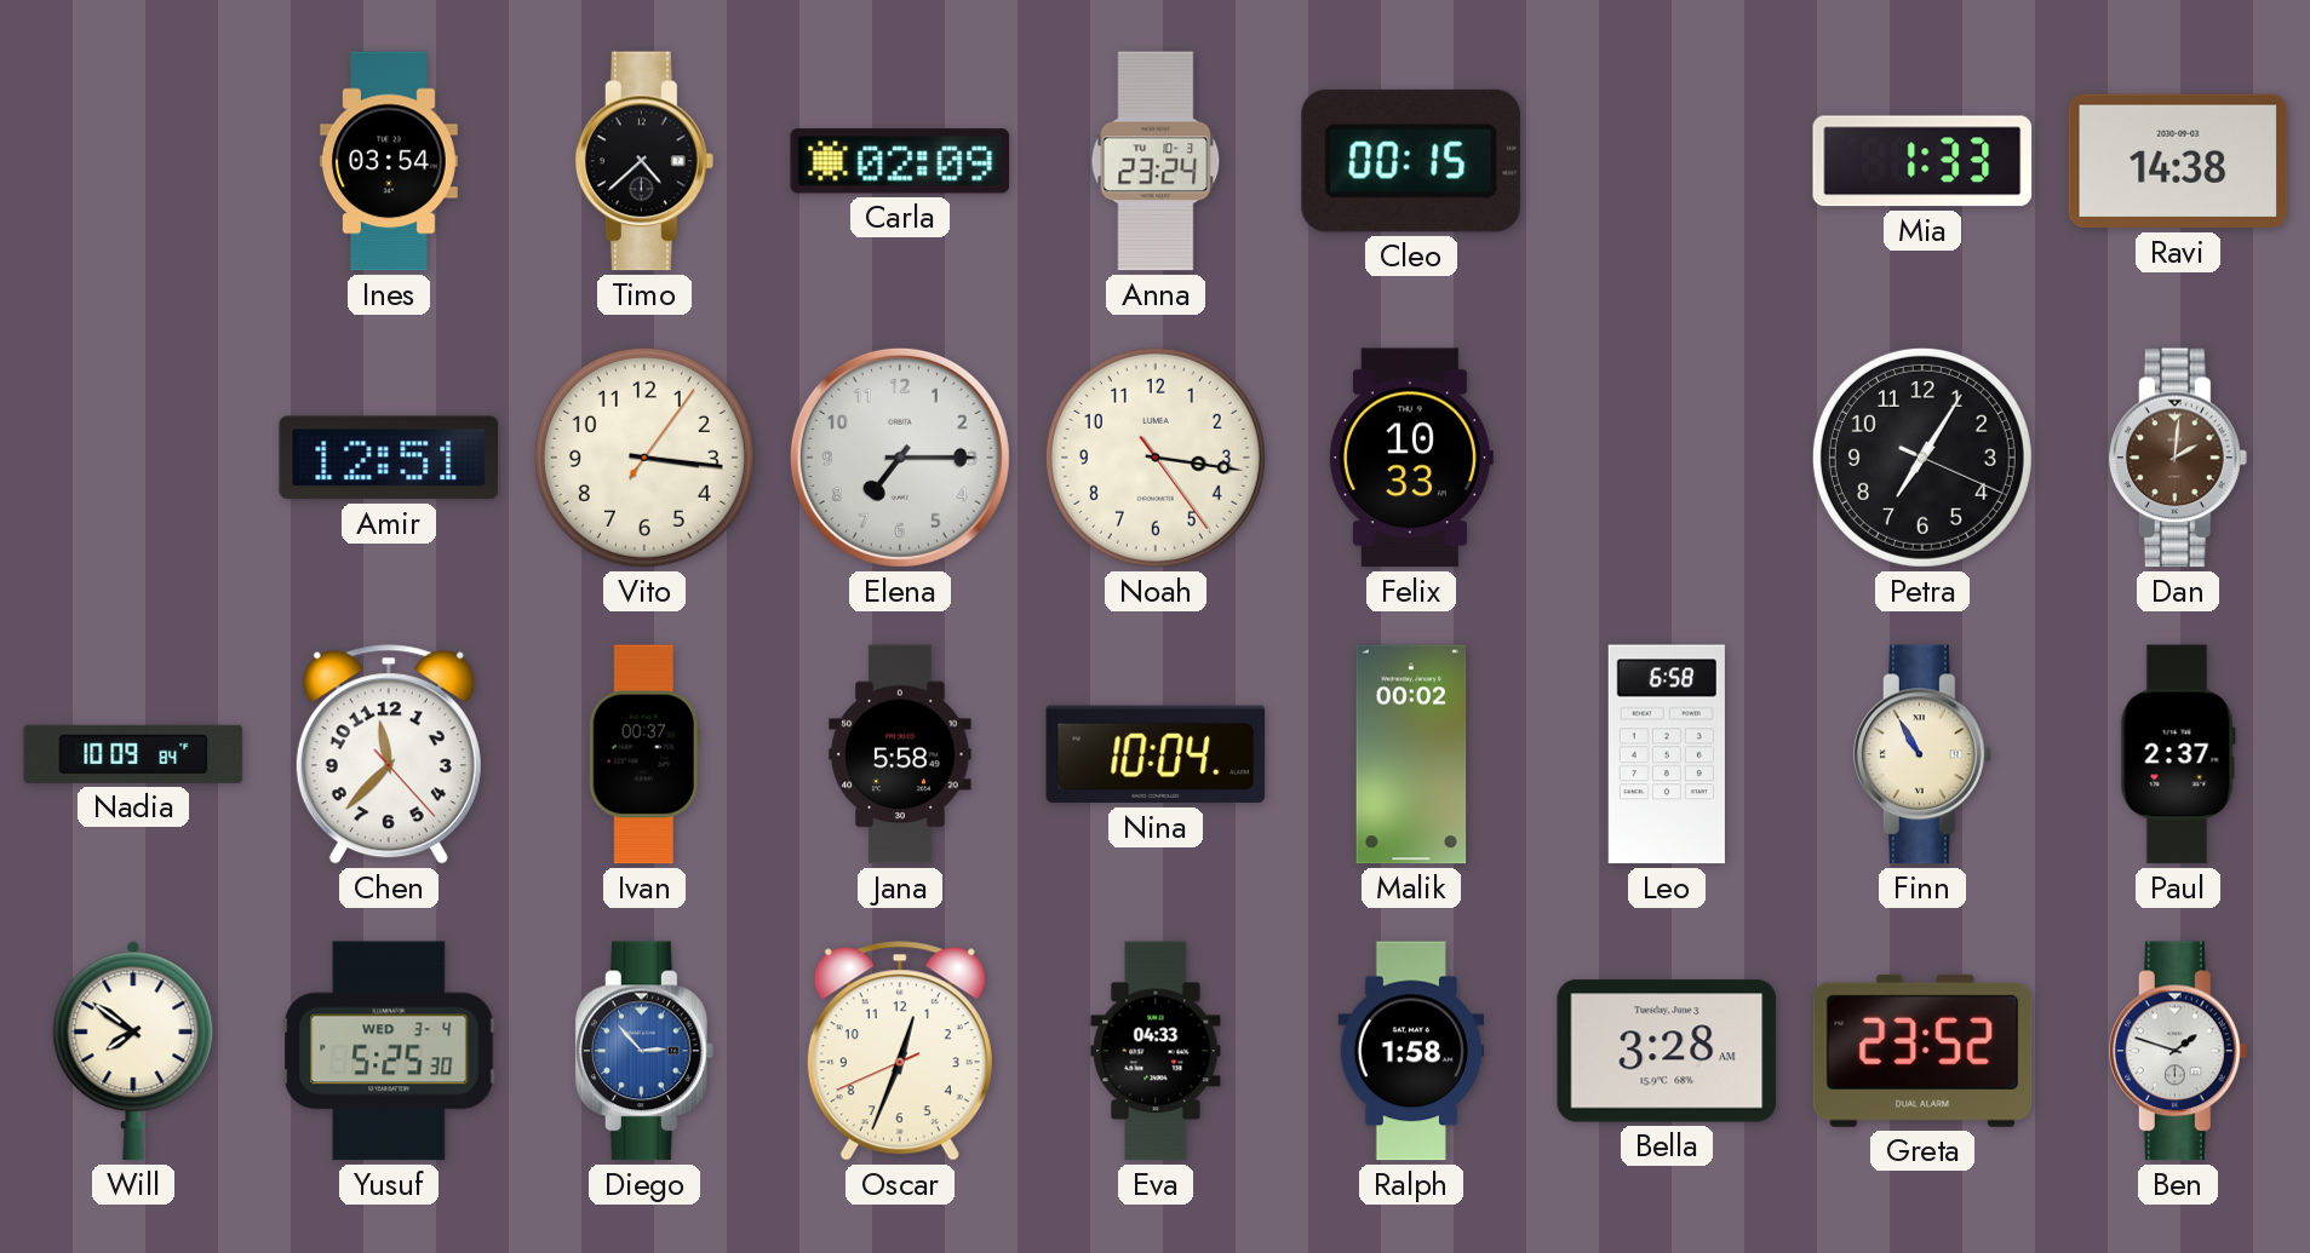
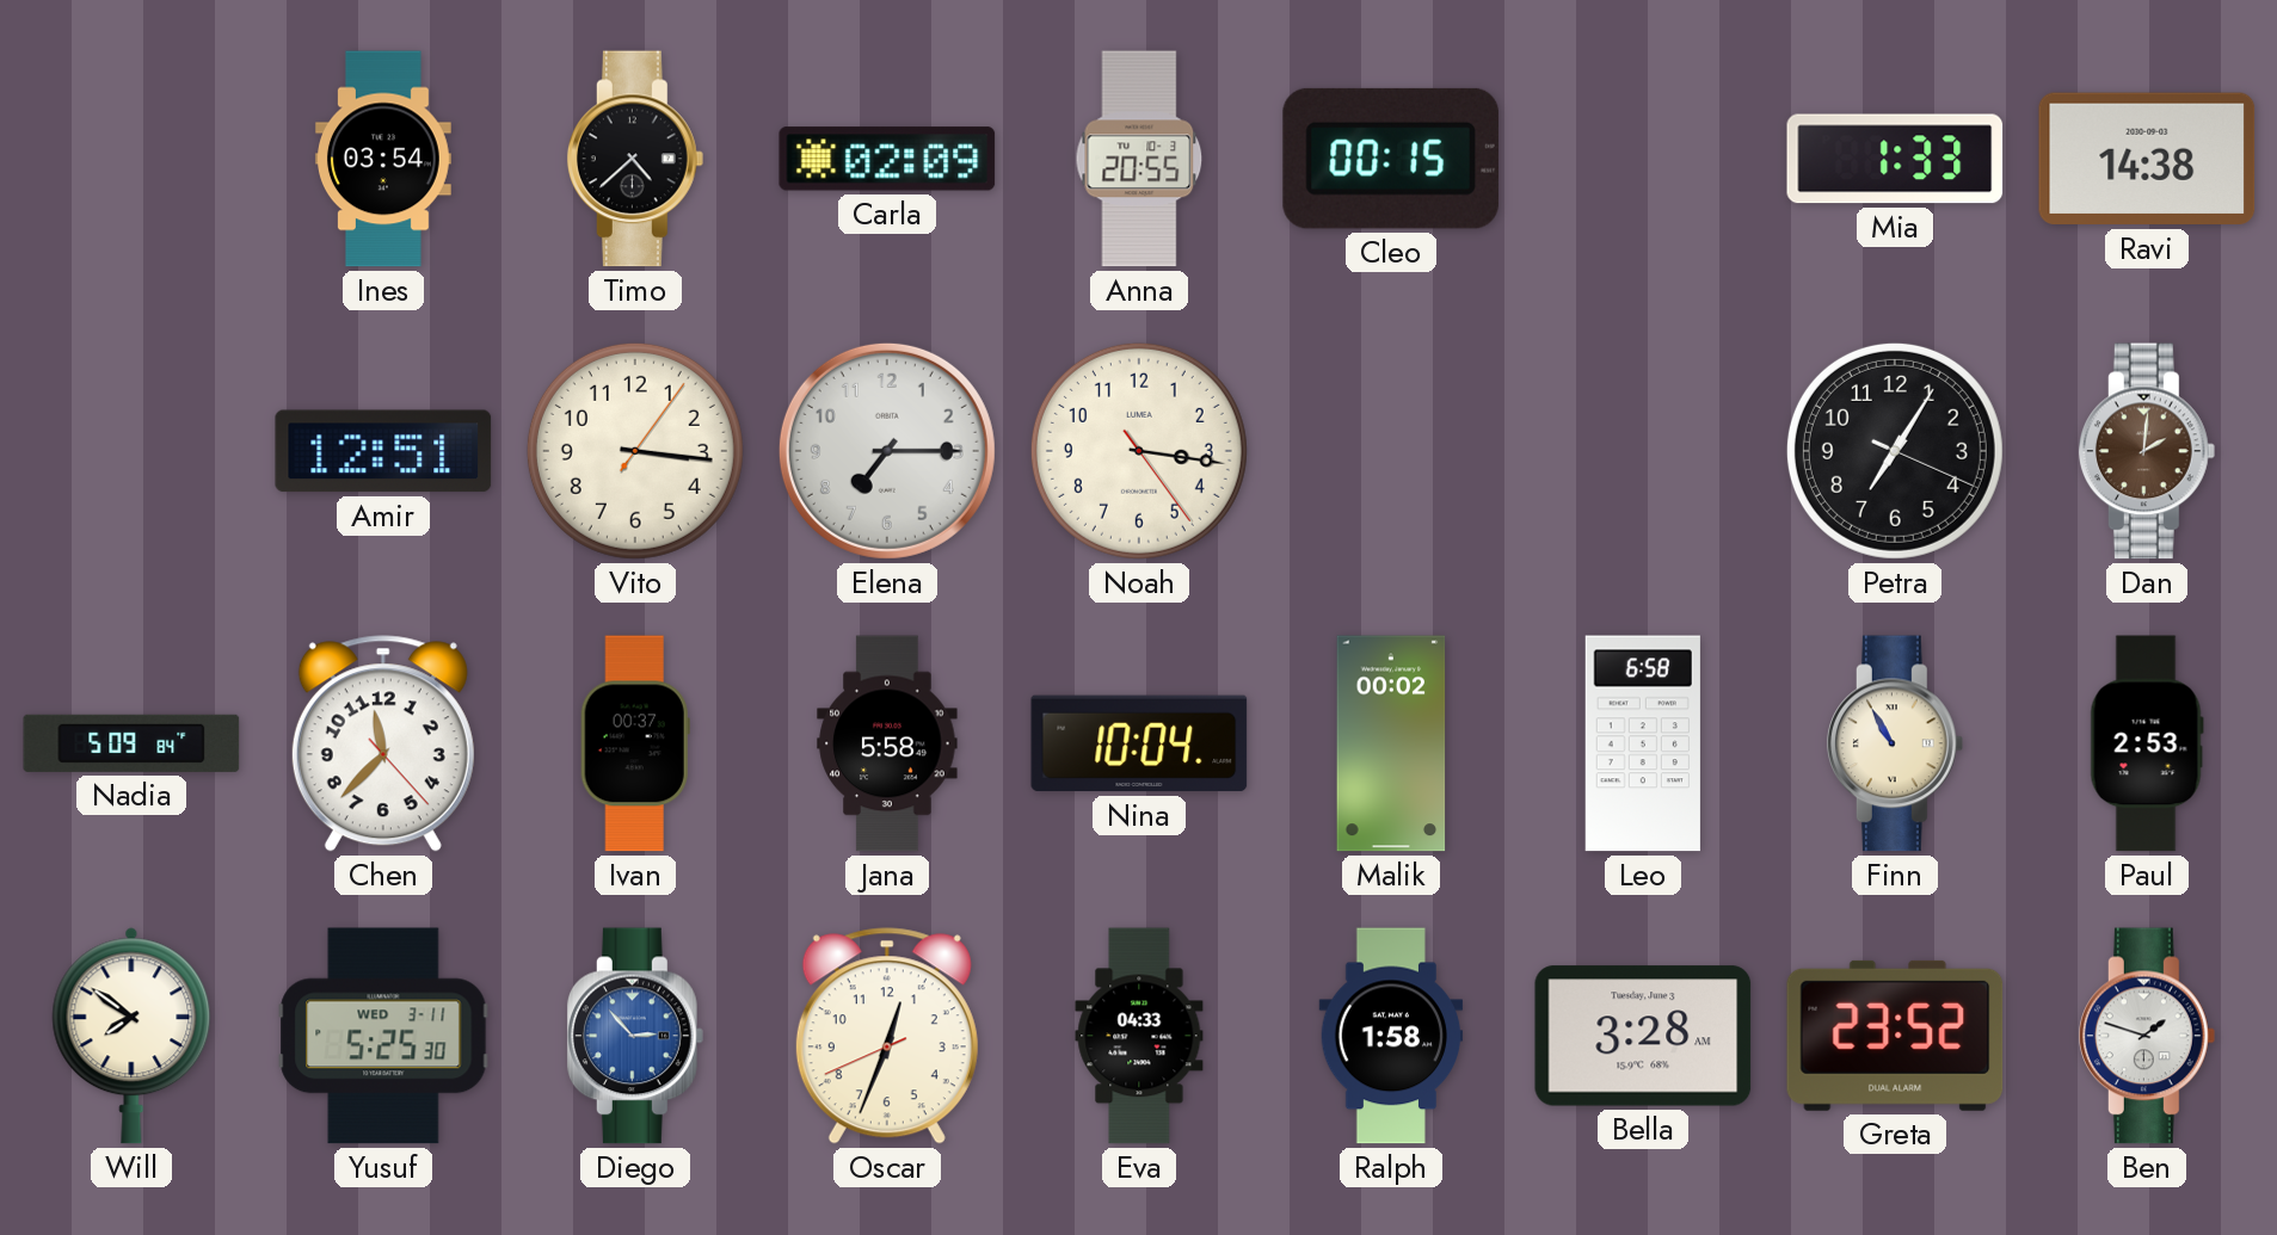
Anna: 23:24 -> 20:55
Felix: 10:33 -> none
Nadia: 10:09 -> 5:09
Paul: 2:37 -> 2:53
Yusuf date: WED 3-4 -> WED 3-11
